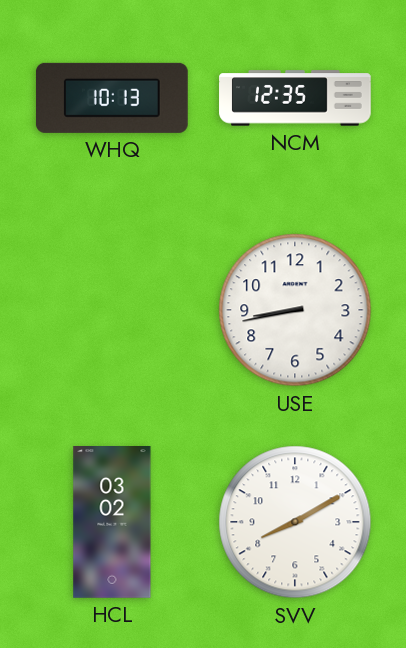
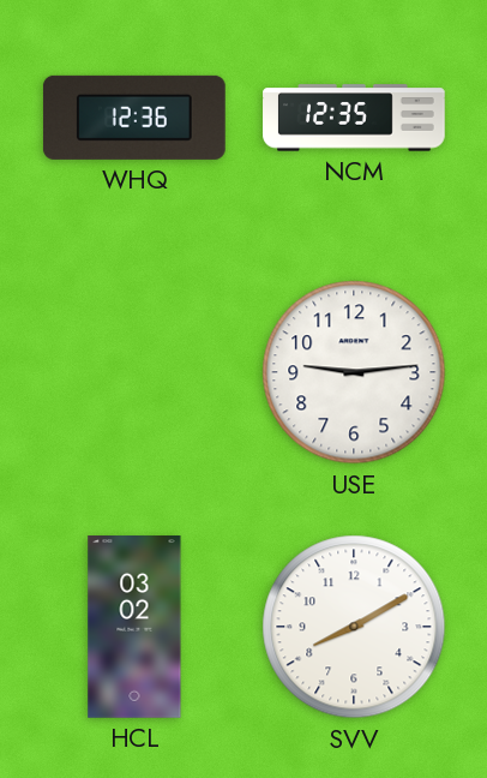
WHQ: 10:13 -> 12:36
USE: 8:43 -> 9:14
